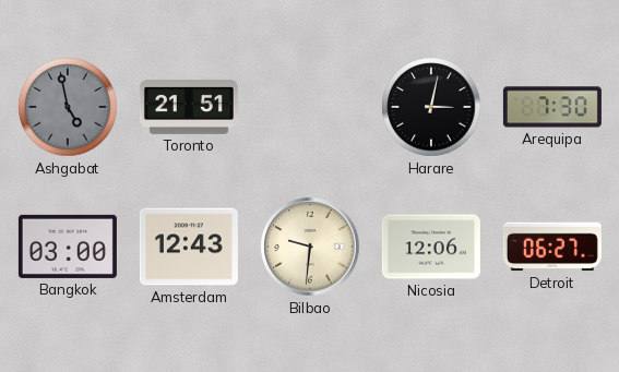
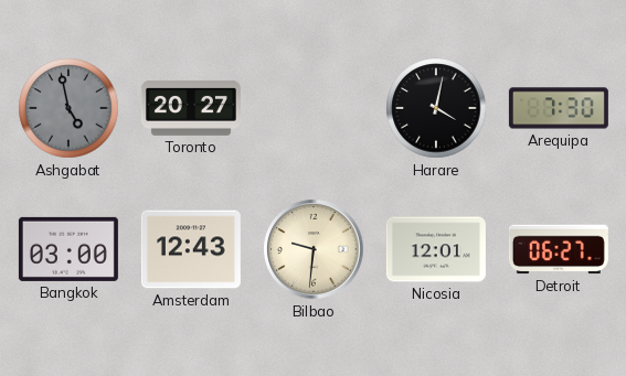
Toronto: 21:51 -> 20:27
Harare: 3:02 -> 4:02
Nicosia: 12:06 -> 12:01
